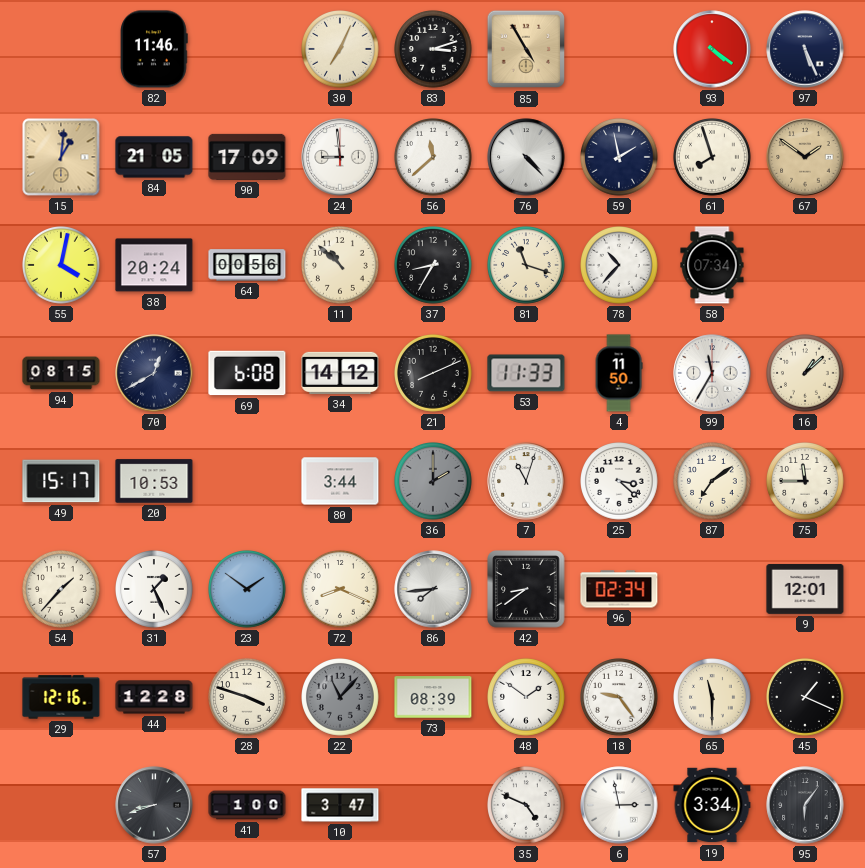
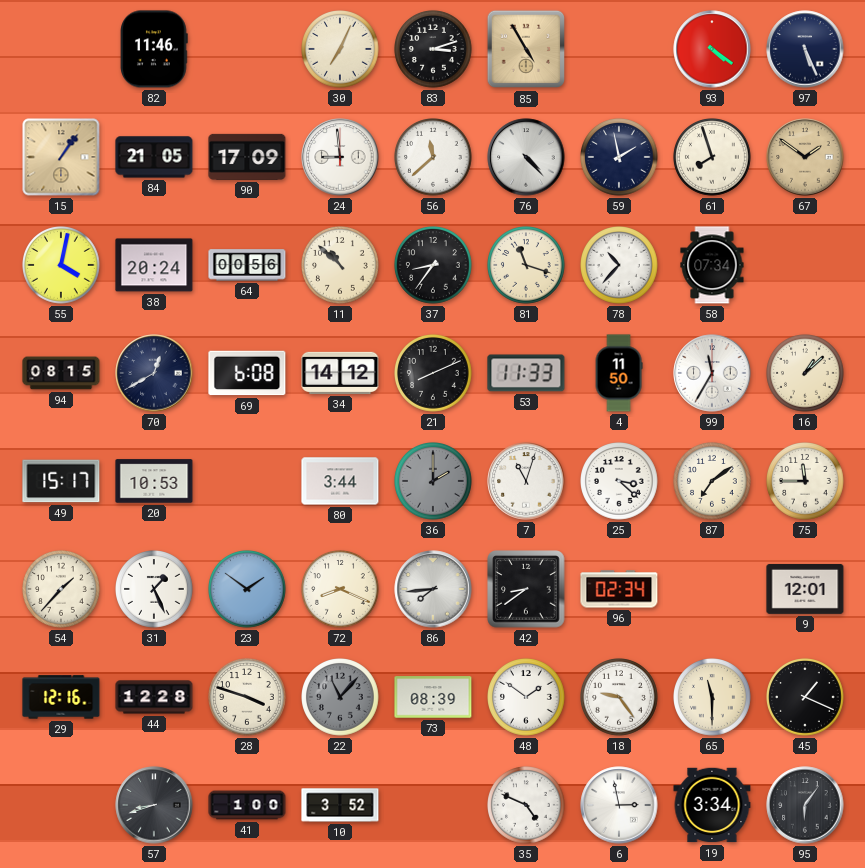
15: 1:01 -> 1:06
37: 8:35 -> 8:36
10: 3:47 -> 3:52
